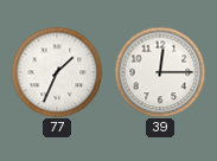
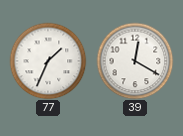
39: 12:15 -> 12:20
